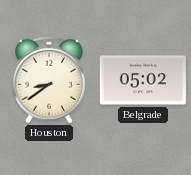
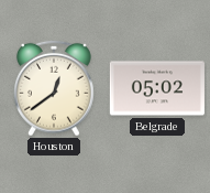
Houston: 8:39 -> 12:39
